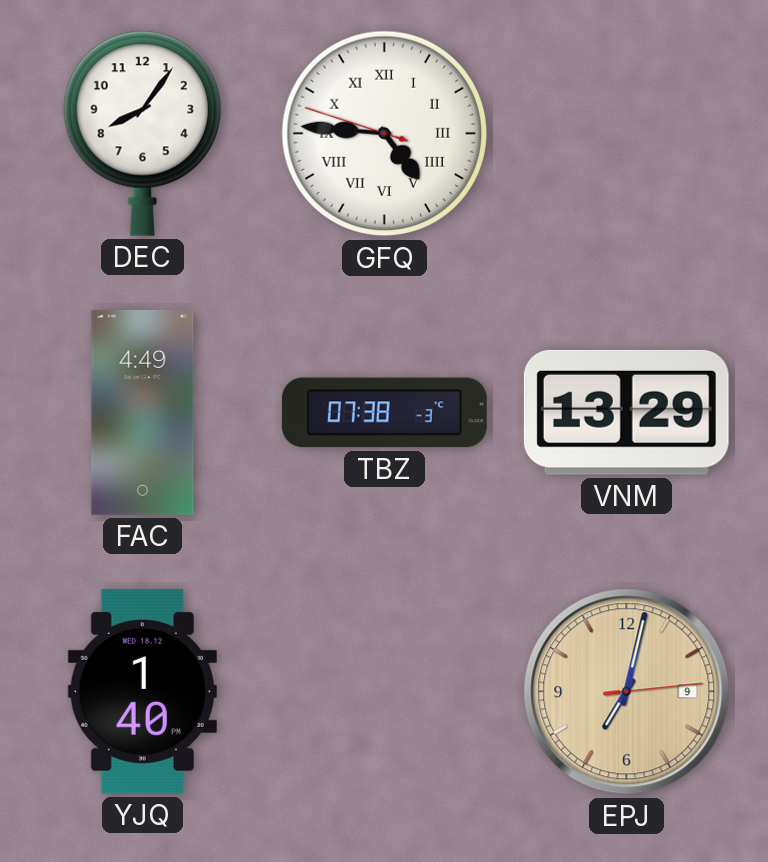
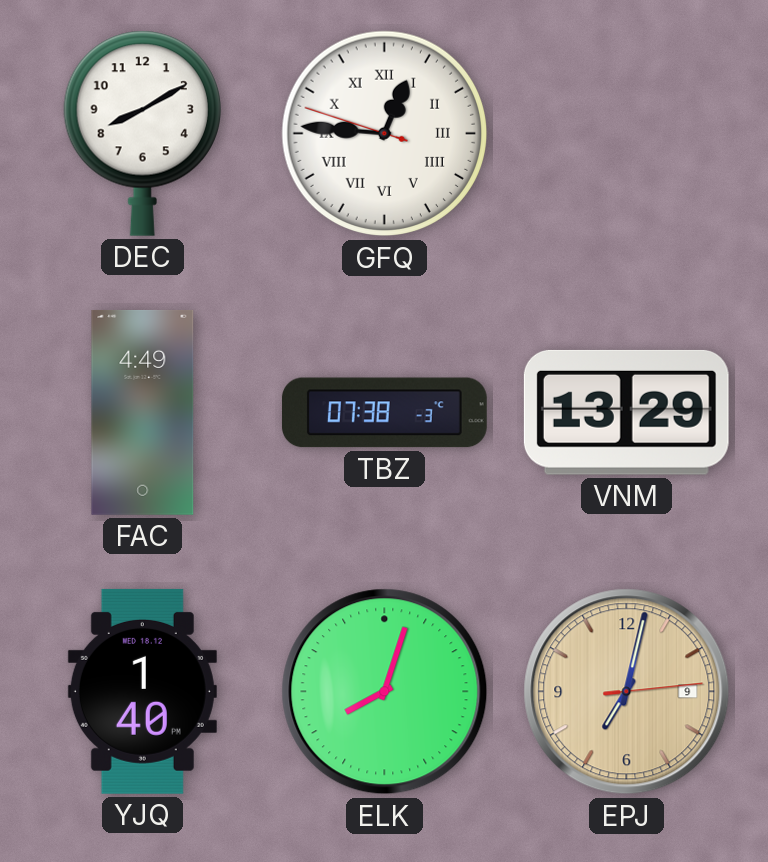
DEC: 8:06 -> 8:10
GFQ: 4:45 -> 12:45
ELK: none -> 8:03
